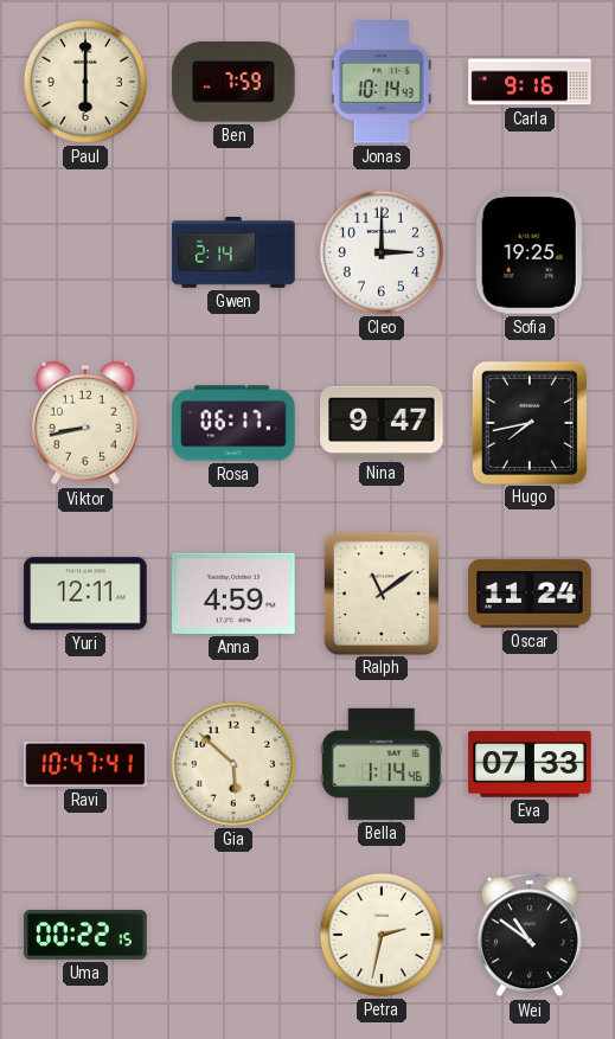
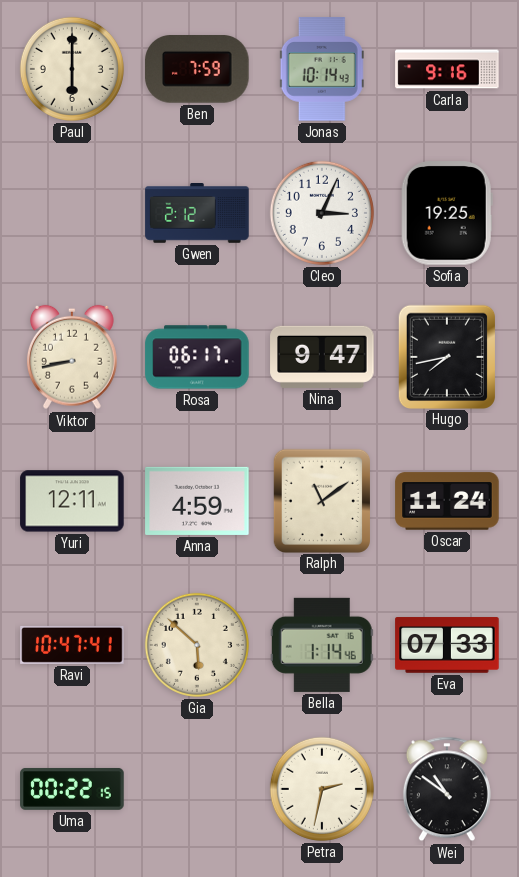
Gwen: 2:14 -> 2:12
Cleo: 3:00 -> 3:04
